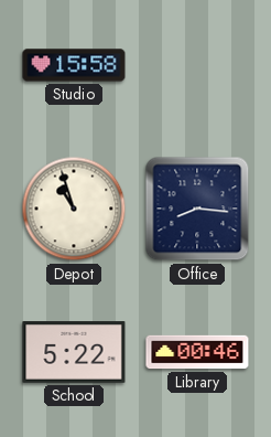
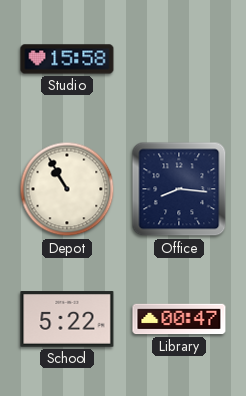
Depot: 10:57 -> 10:55
Library: 00:46 -> 00:47
